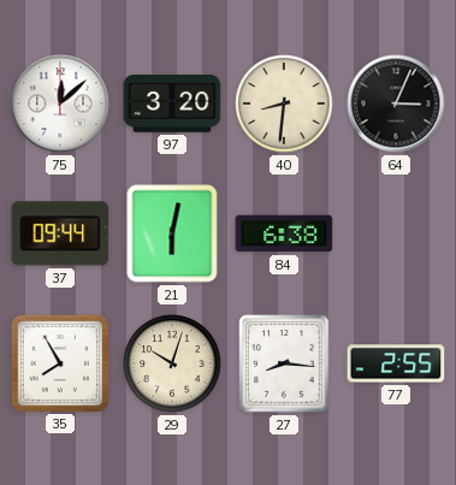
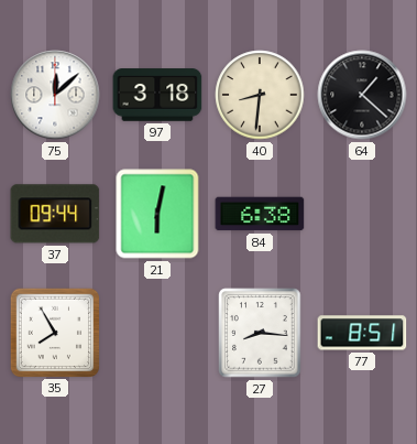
97: 3:20 -> 3:18
64: 3:04 -> 1:22
29: 10:03 -> none
77: 2:55 -> 8:51
